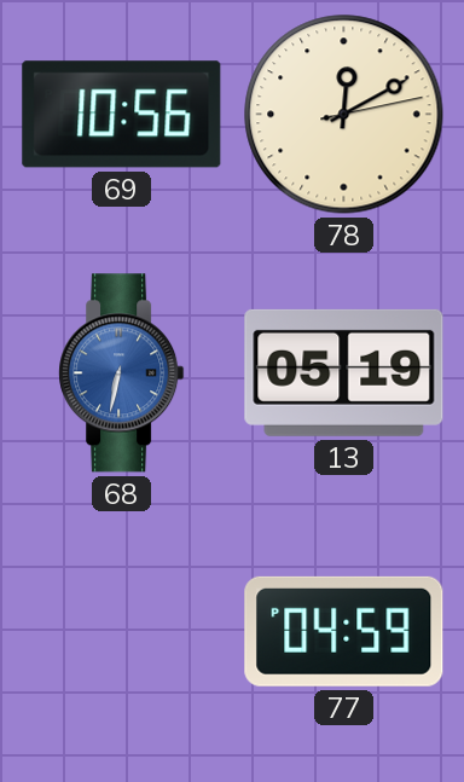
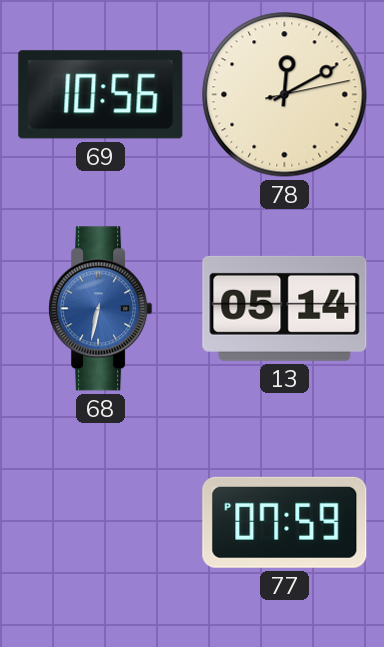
13: 05:19 -> 05:14
77: 04:59 -> 07:59
